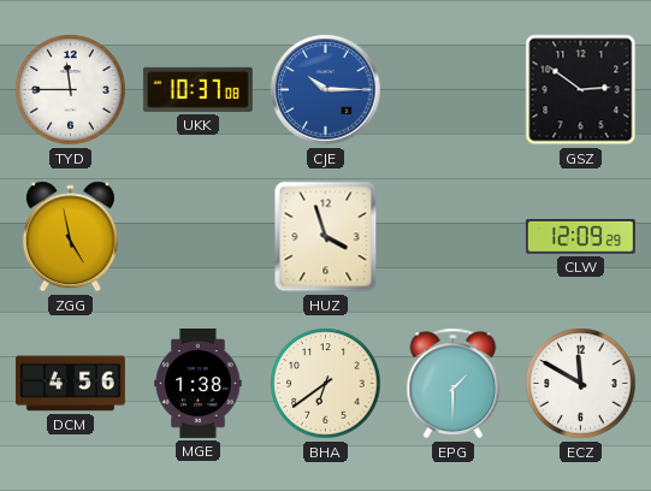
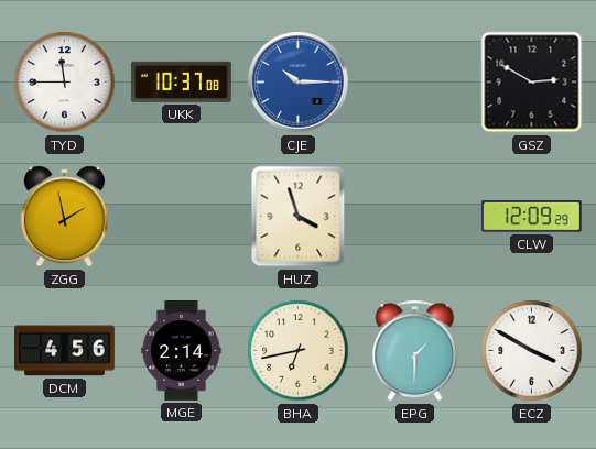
GSZ: 2:51 -> 2:50
ZGG: 4:58 -> 1:58
MGE: 1:38 -> 2:14
BHA: 6:39 -> 6:43
ECZ: 11:50 -> 3:50
